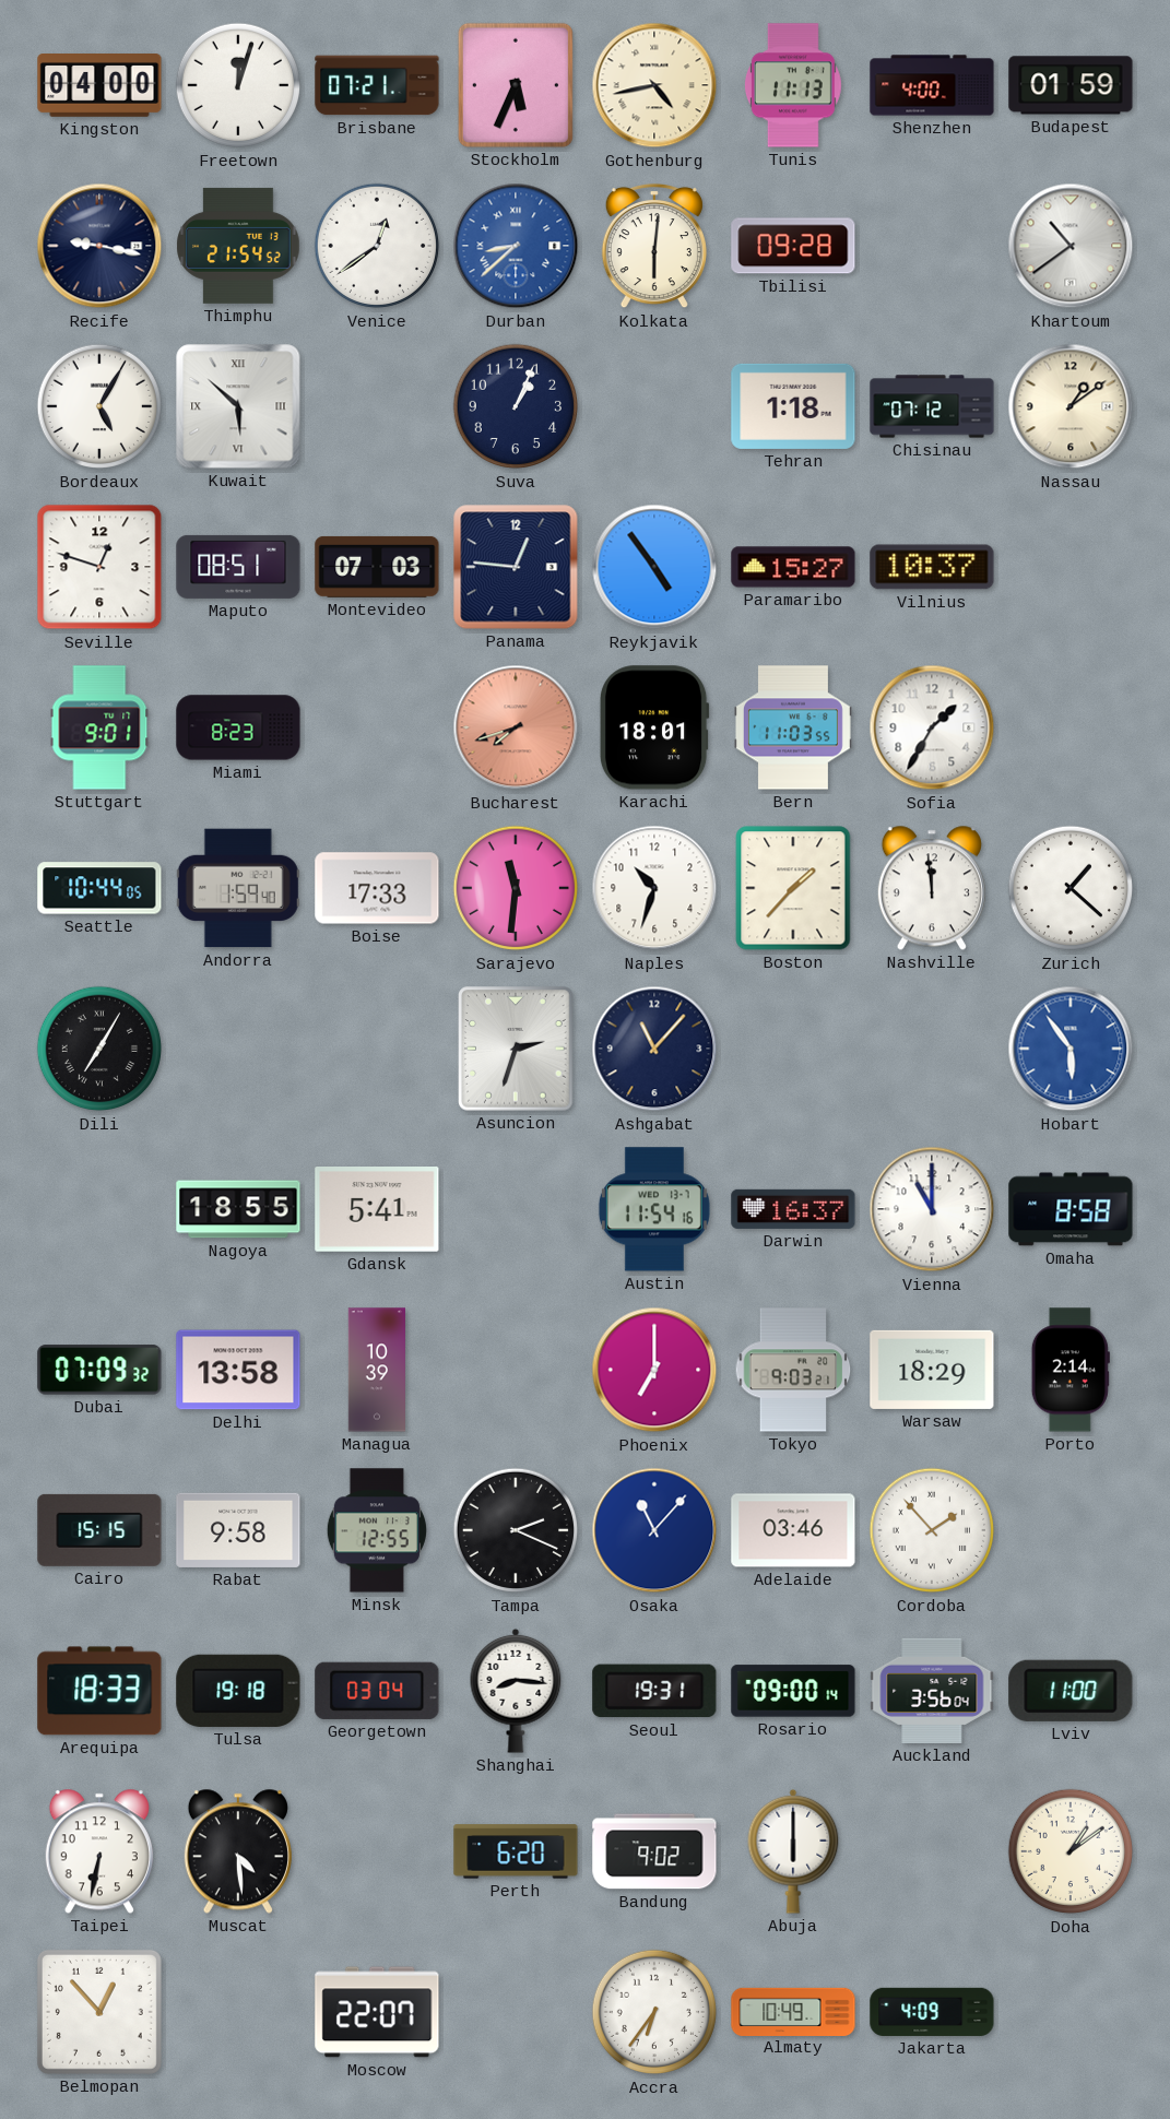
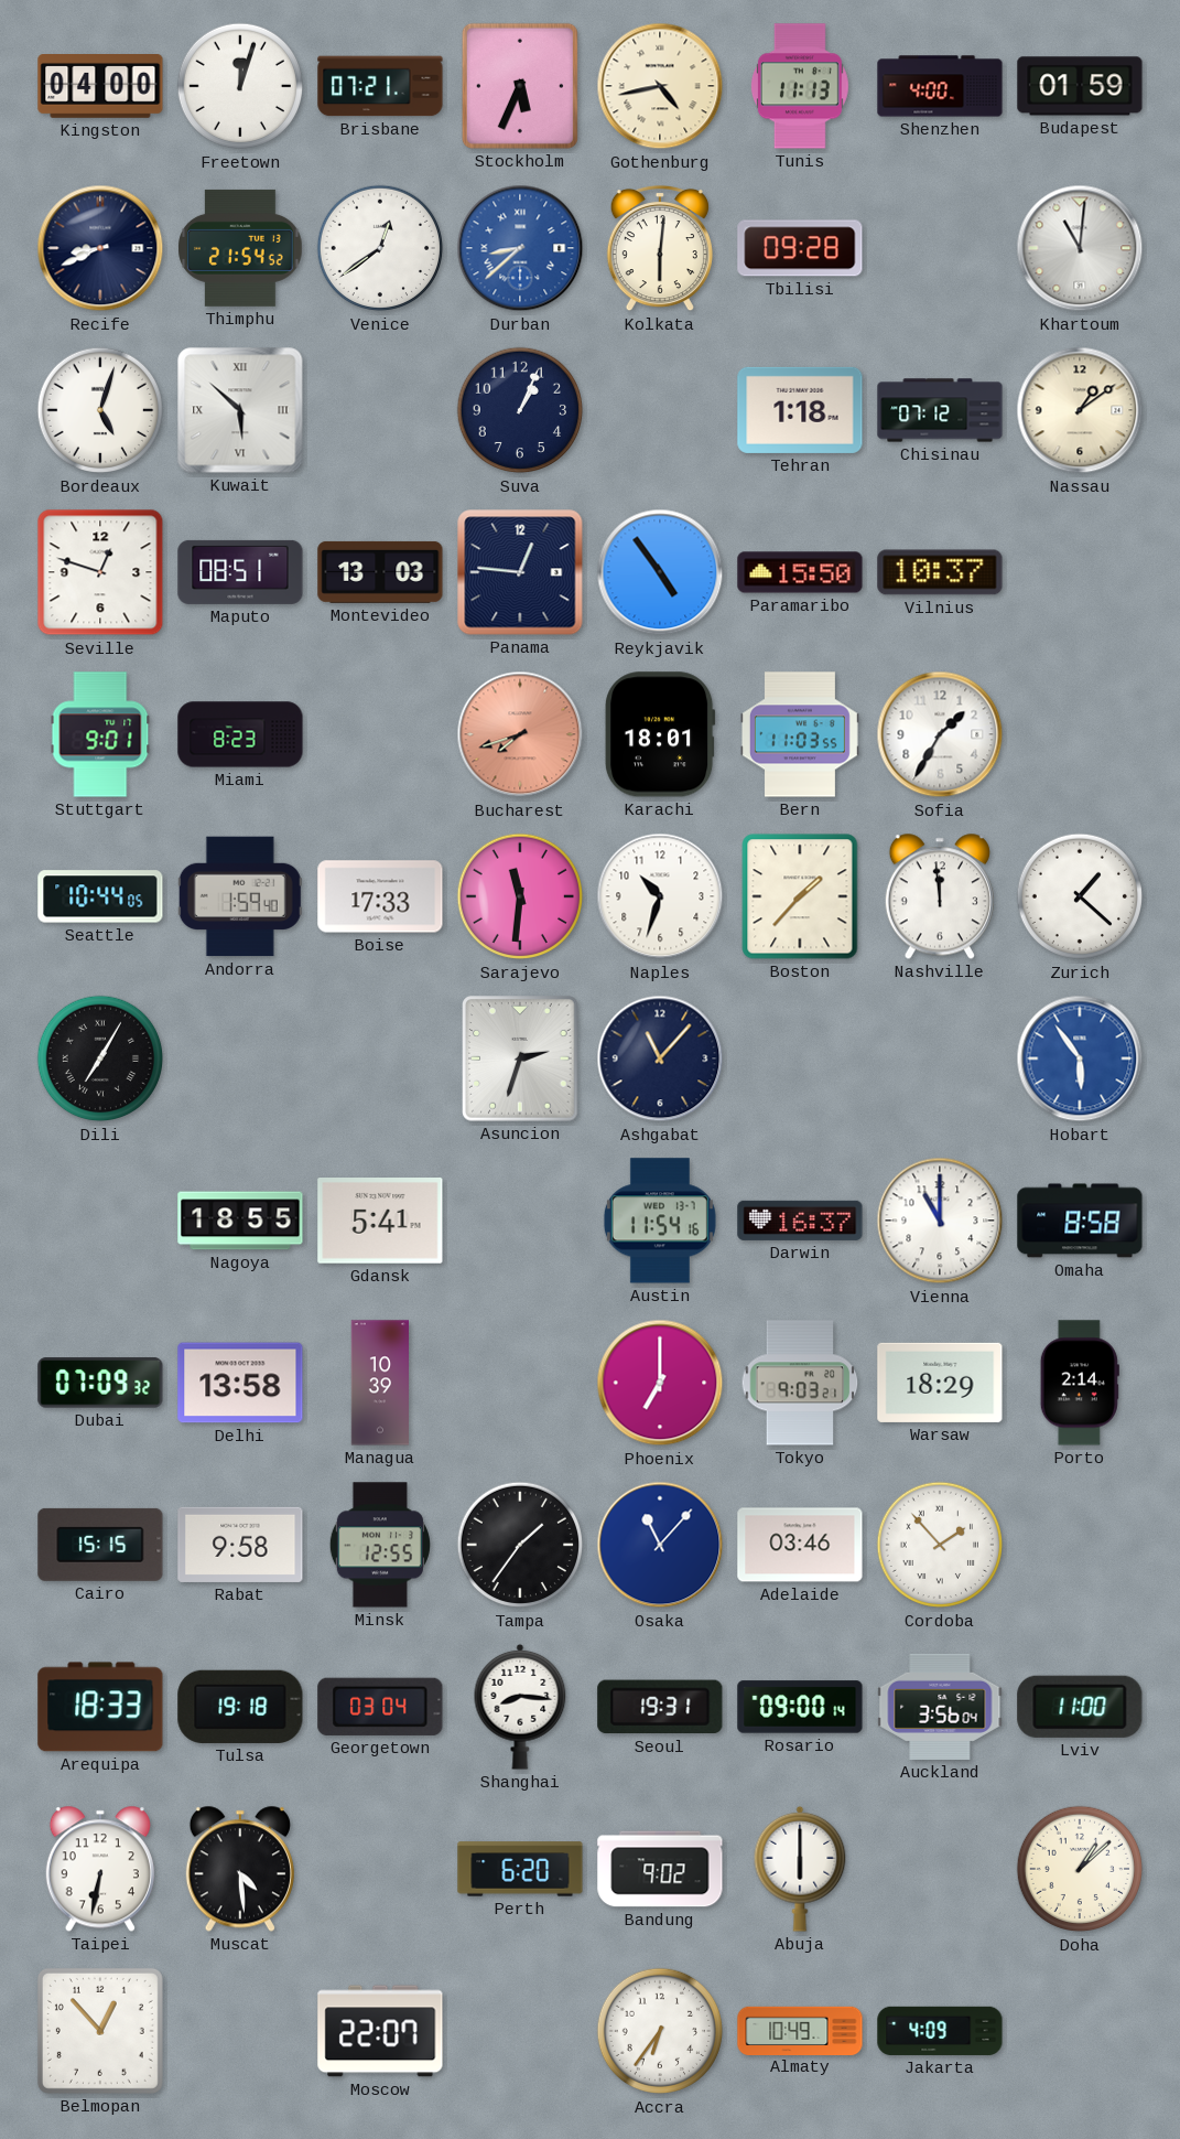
Recife: 9:17 -> 8:41
Khartoum: 10:39 -> 11:01
Bordeaux: 5:05 -> 5:03
Montevideo: 07:03 -> 13:03
Paramaribo: 15:27 -> 15:50
Tampa: 2:19 -> 1:36
Doha: 1:09 -> 1:08
